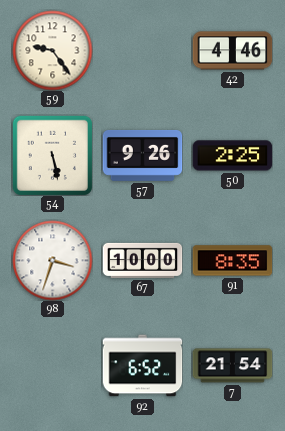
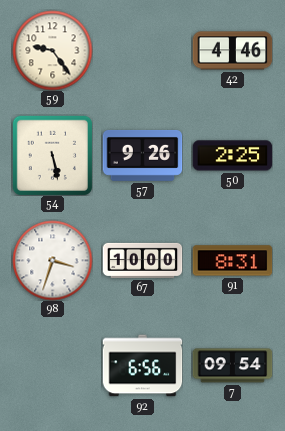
91: 8:35 -> 8:31
92: 6:52 -> 6:56
7: 21:54 -> 09:54
